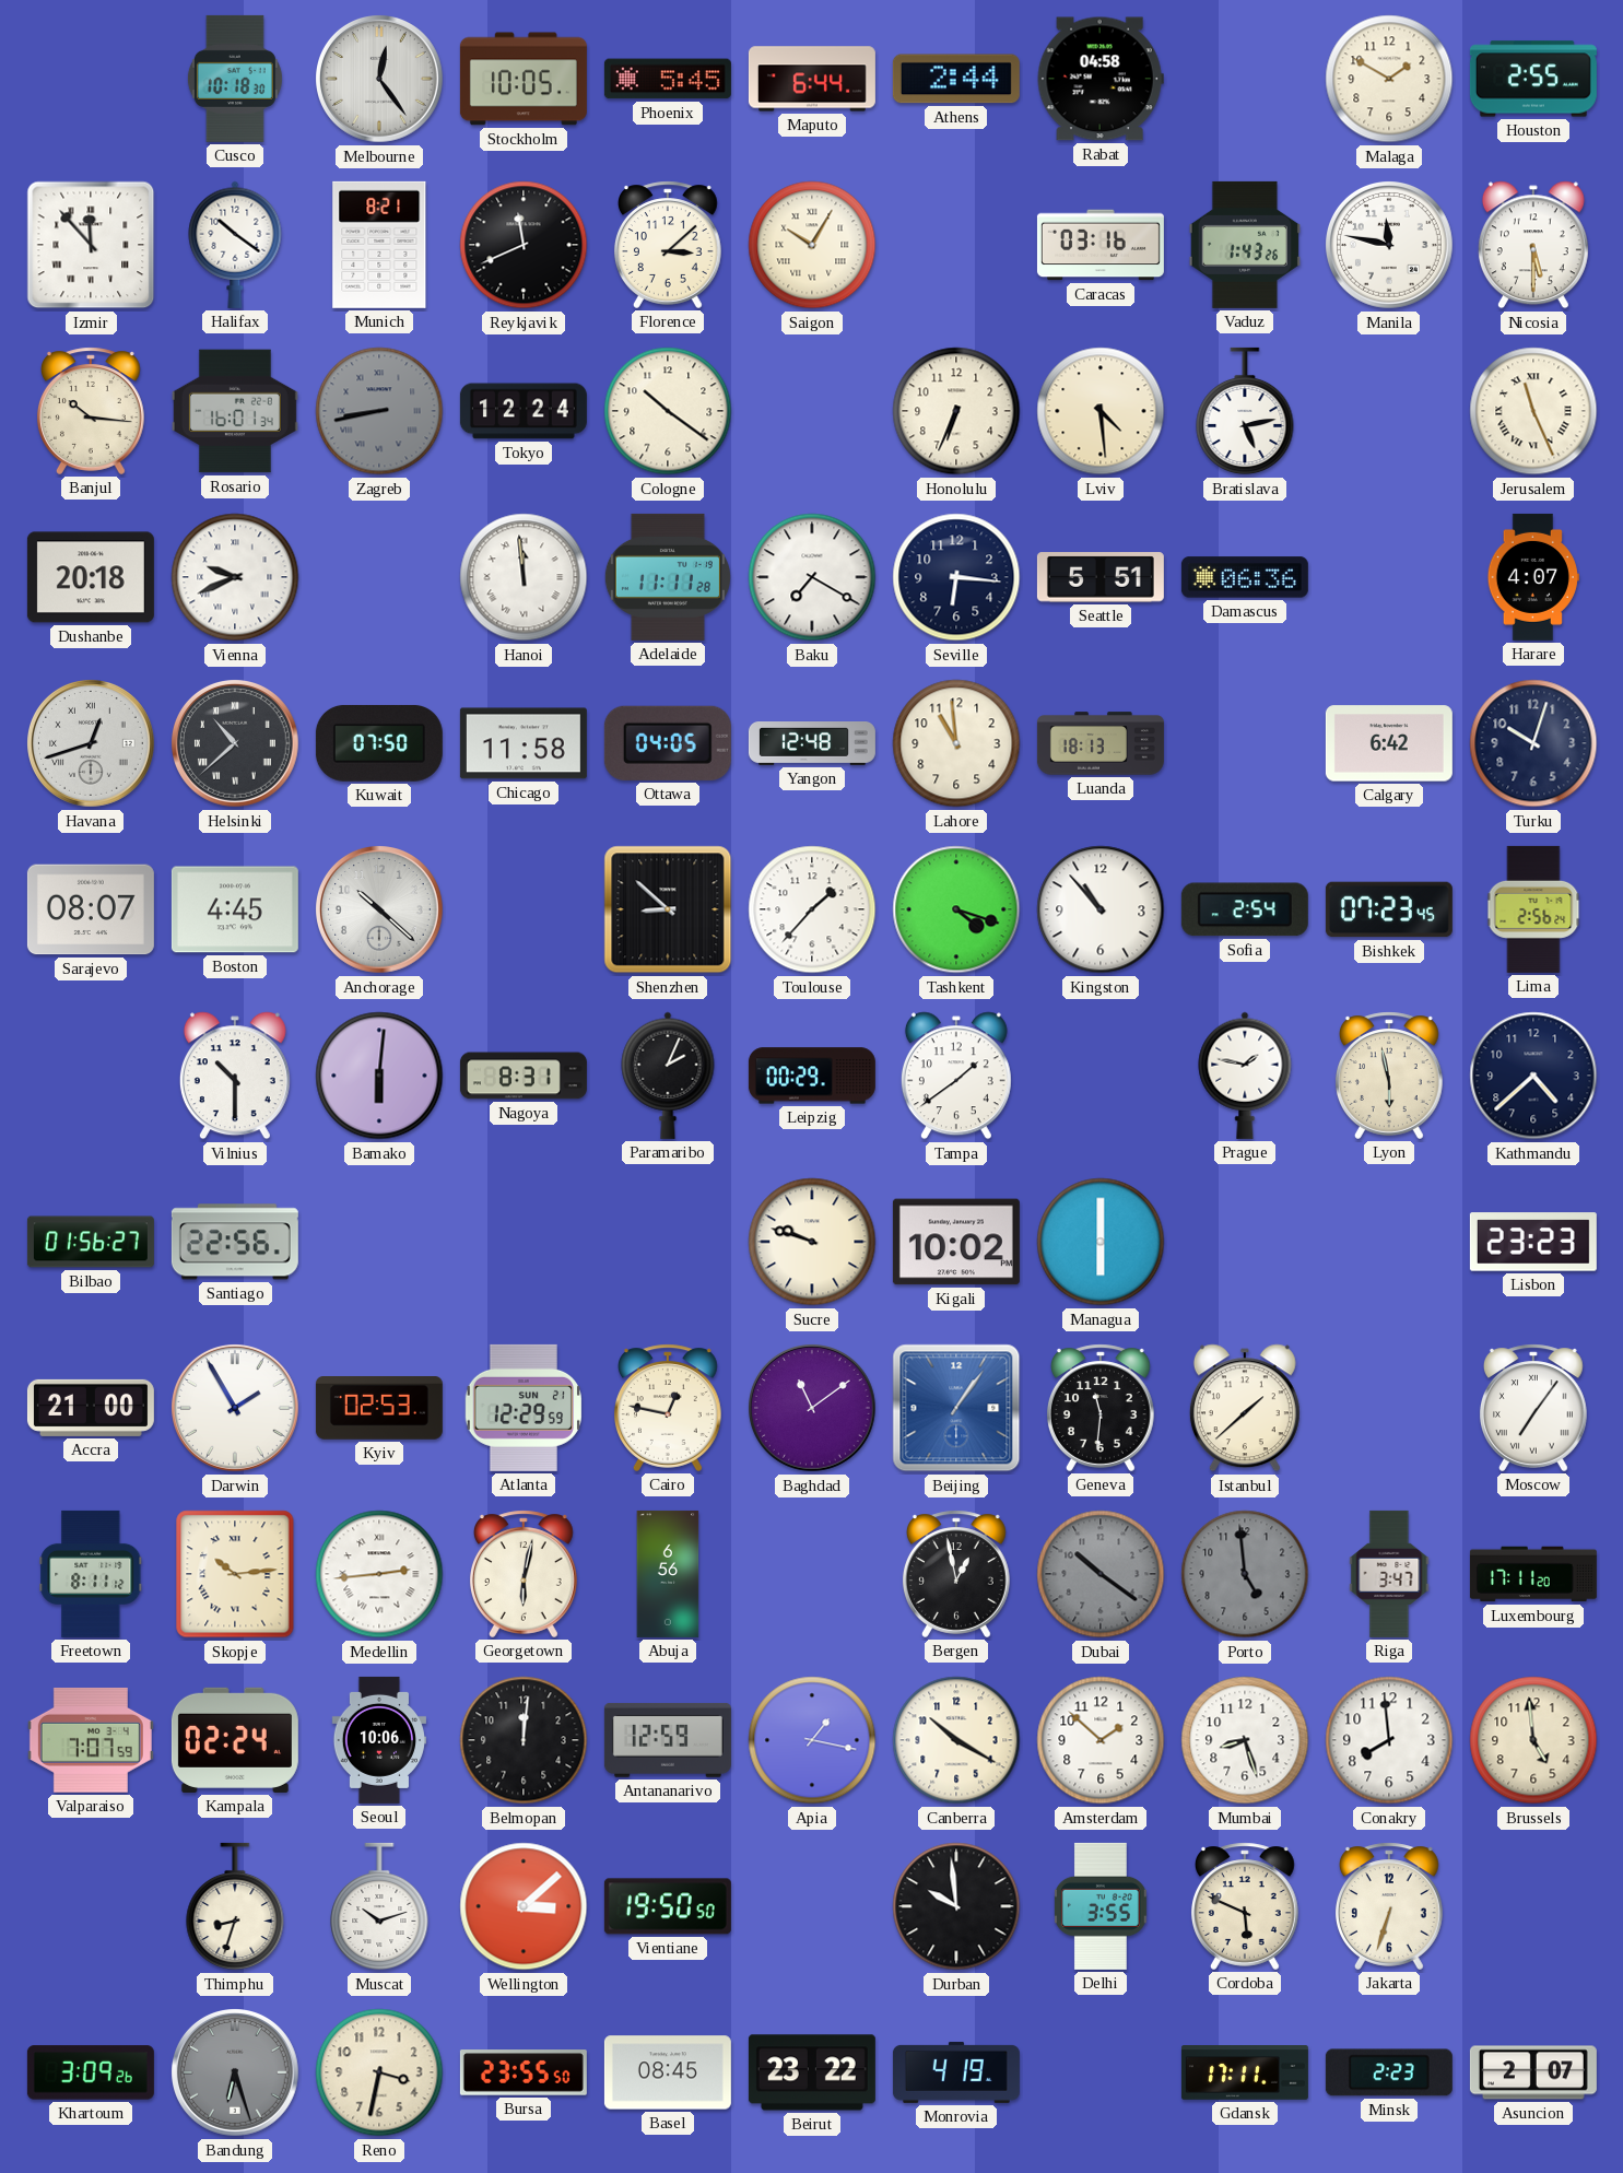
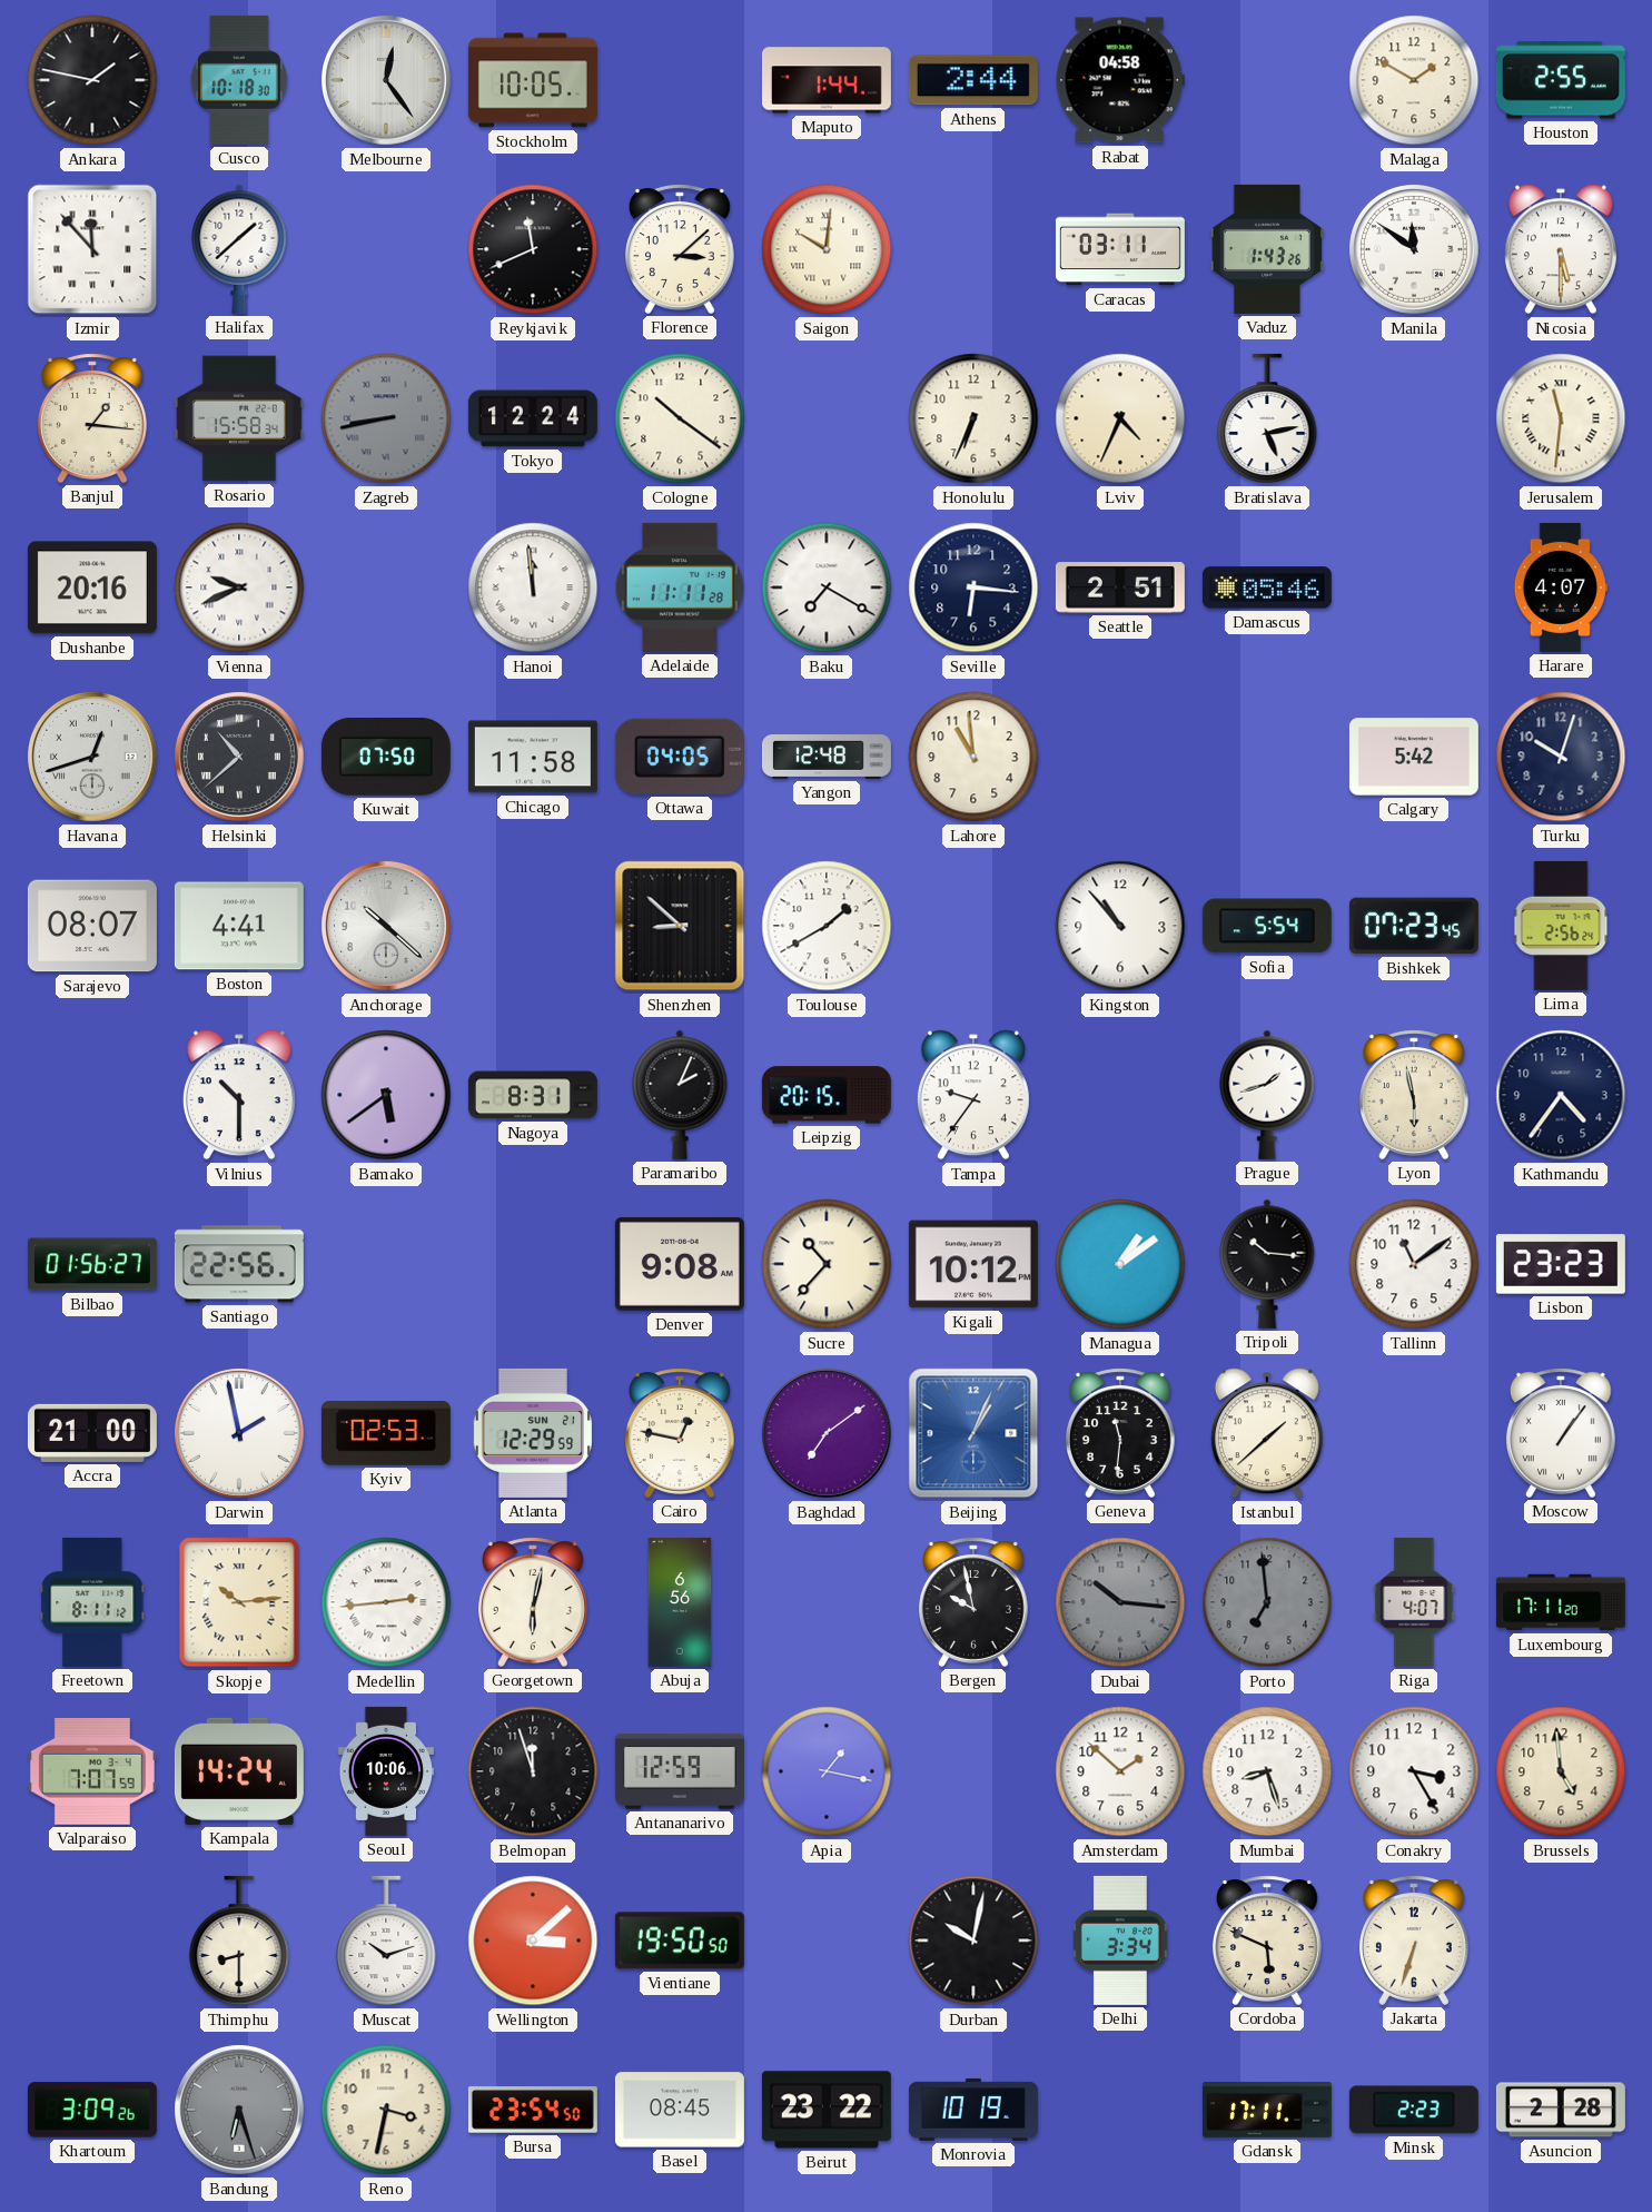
Ankara: none -> 1:47
Phoenix: 5:45 -> none
Maputo: 6:44 -> 1:44
Halifax: 10:21 -> 1:38
Munich: 8:21 -> none
Saigon: 10:05 -> 10:01
Caracas: 03:16 -> 03:11
Manila: 11:47 -> 11:51
Banjul: 10:16 -> 1:16
Rosario: 16:01 -> 15:58
Lviv: 4:29 -> 4:34
Jerusalem: 11:26 -> 11:31
Dushanbe: 20:18 -> 20:16
Seattle: 5:51 -> 2:51
Damascus: 06:36 -> 05:46
Luanda: 18:13 -> none
Calgary: 6:42 -> 5:42
Boston: 4:45 -> 4:41
Toulouse: 1:37 -> 1:40
Tashkent: 4:18 -> none
Sofia: 2:54 -> 5:54
Bamako: 6:01 -> 5:39
Leipzig: 00:29 -> 20:15
Tampa: 1:39 -> 9:36
Prague: 1:47 -> 1:42
Kathmandu: 4:38 -> 4:36
Denver: none -> 9:08
Sucre: 9:48 -> 10:37
Kigali: 10:02 -> 10:12
Managua: 6:00 -> 1:09
Tripoli: none -> 10:16
Tallinn: none -> 11:09
Darwin: 1:55 -> 1:58
Baghdad: 11:09 -> 7:09
Beijing: 1:06 -> 1:04
Moscow: 7:06 -> 1:06
Bergen: 12:58 -> 9:58
Dubai: 10:21 -> 10:16
Porto: 4:59 -> 6:59
Riga: 3:47 -> 4:07
Kampala: 02:24 -> 14:24
Belmopan: 12:01 -> 11:57
Canberra: 10:20 -> none
Conakry: 7:59 -> 3:25
Thimphu: 8:33 -> 8:30
Durban: 9:59 -> 10:02
Delhi: 3:55 -> 3:34
Bursa: 23:55 -> 23:54
Monrovia: 4:19 -> 10:19
Asuncion: 2:07 -> 2:28
